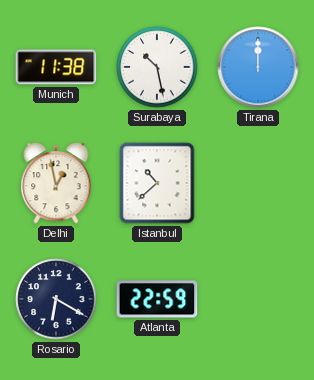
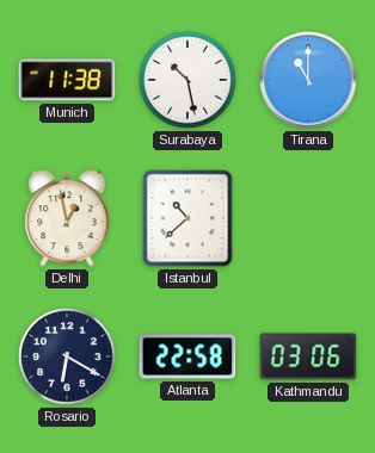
Tirana: 12:00 -> 11:00
Atlanta: 22:59 -> 22:58
Kathmandu: none -> 03:06
